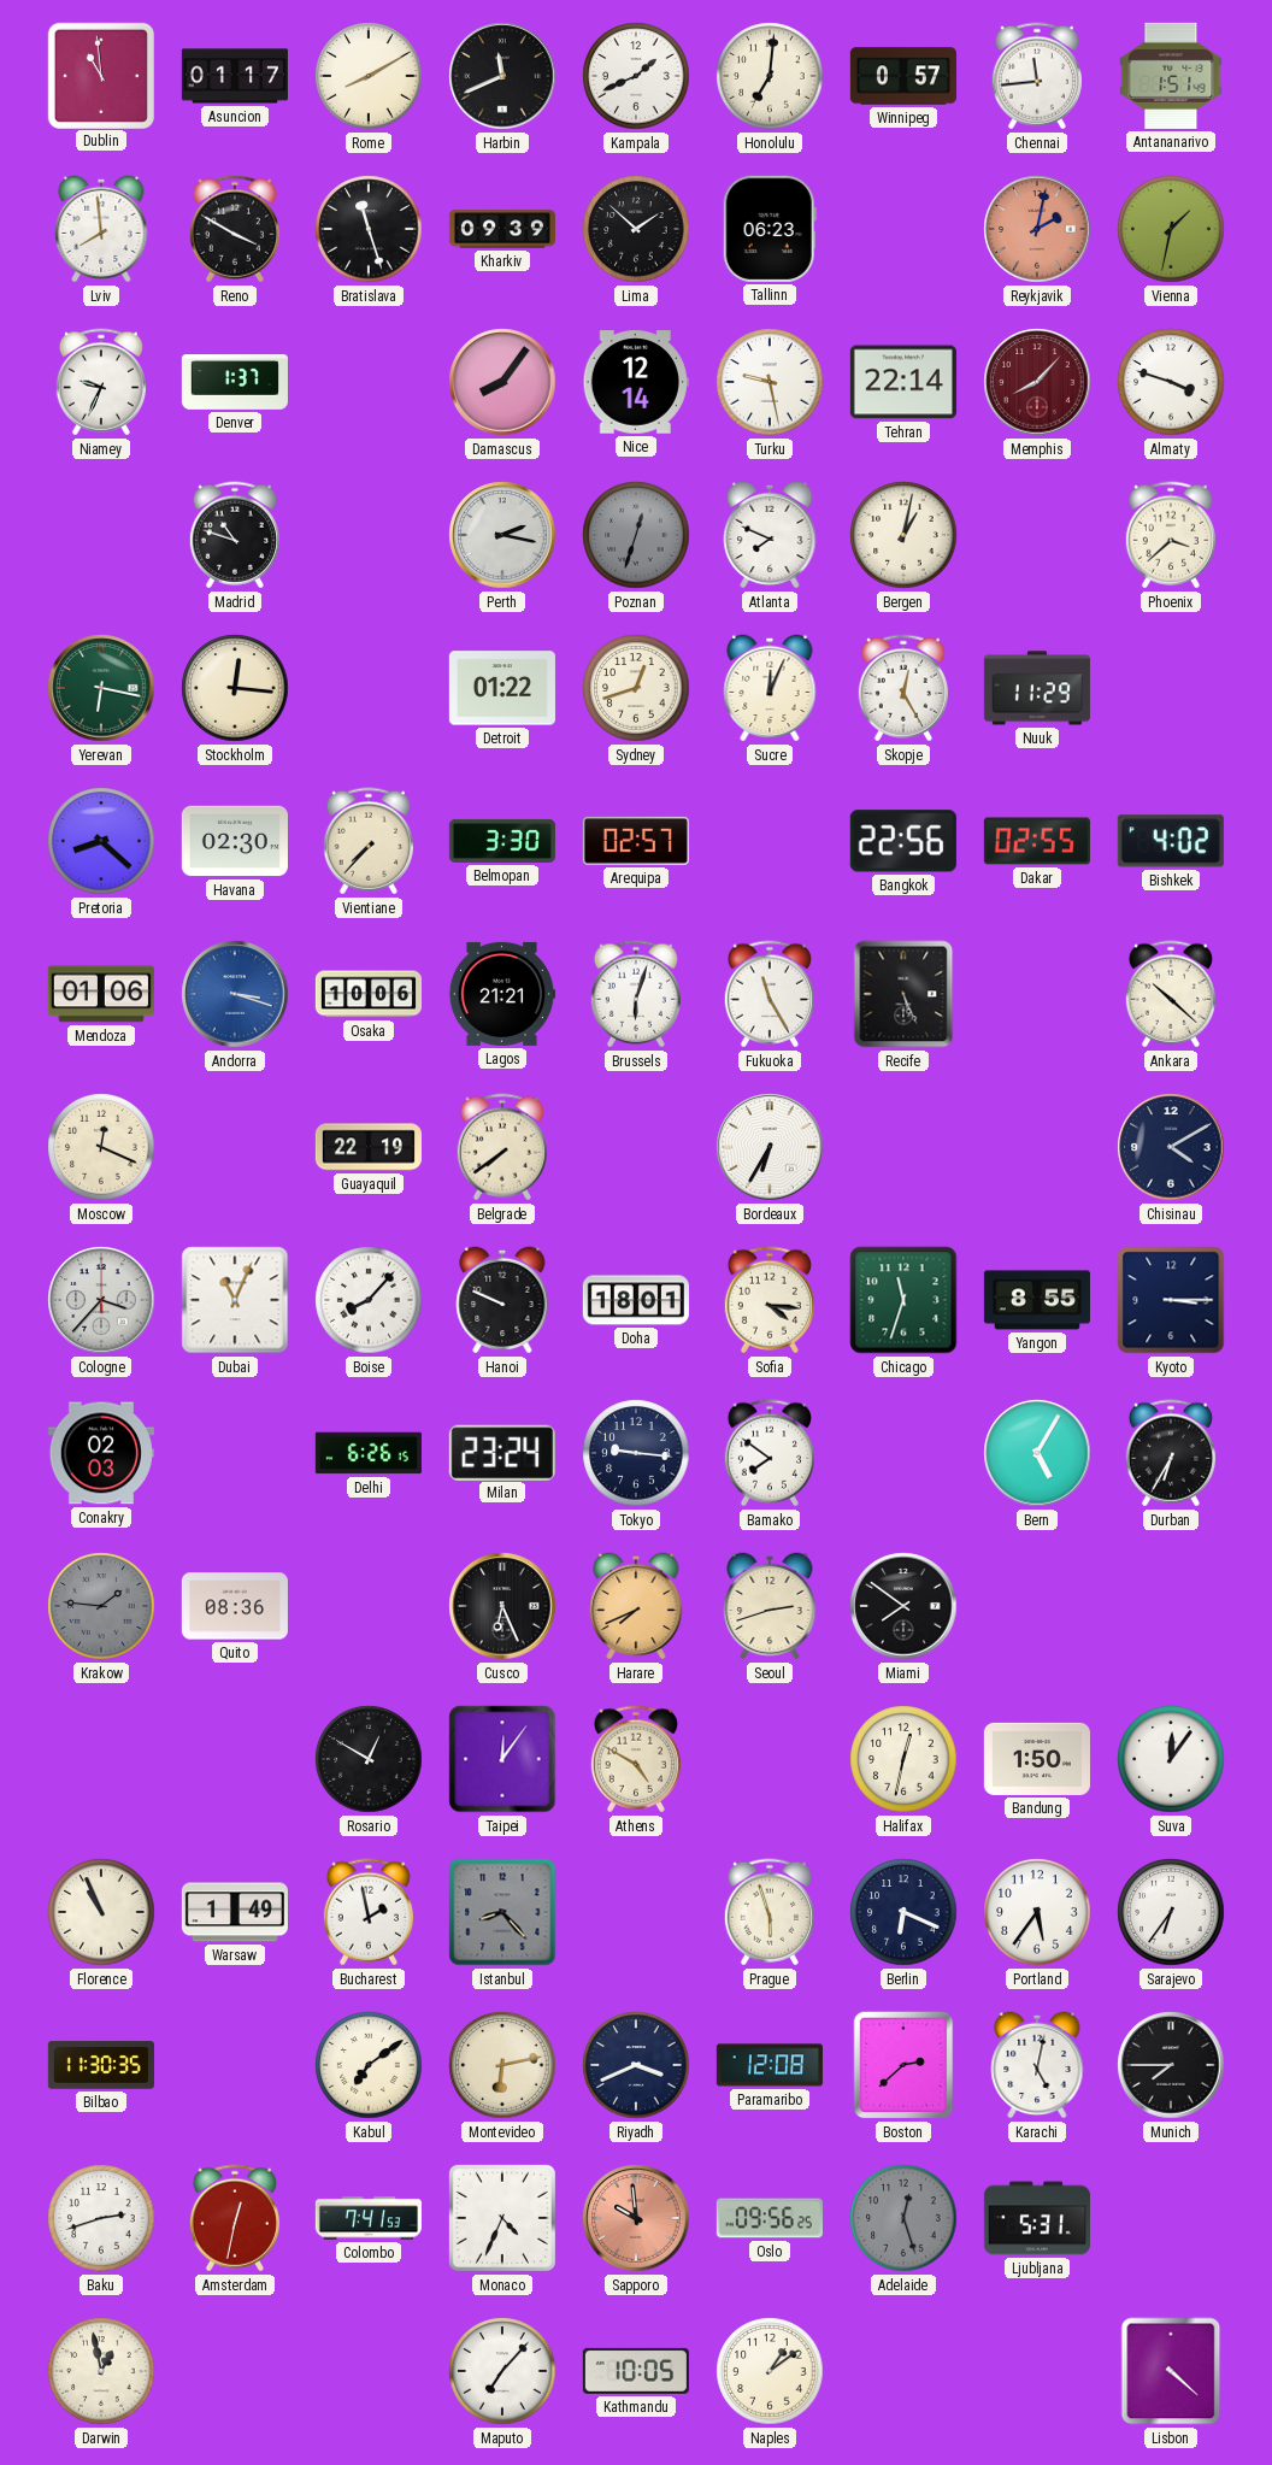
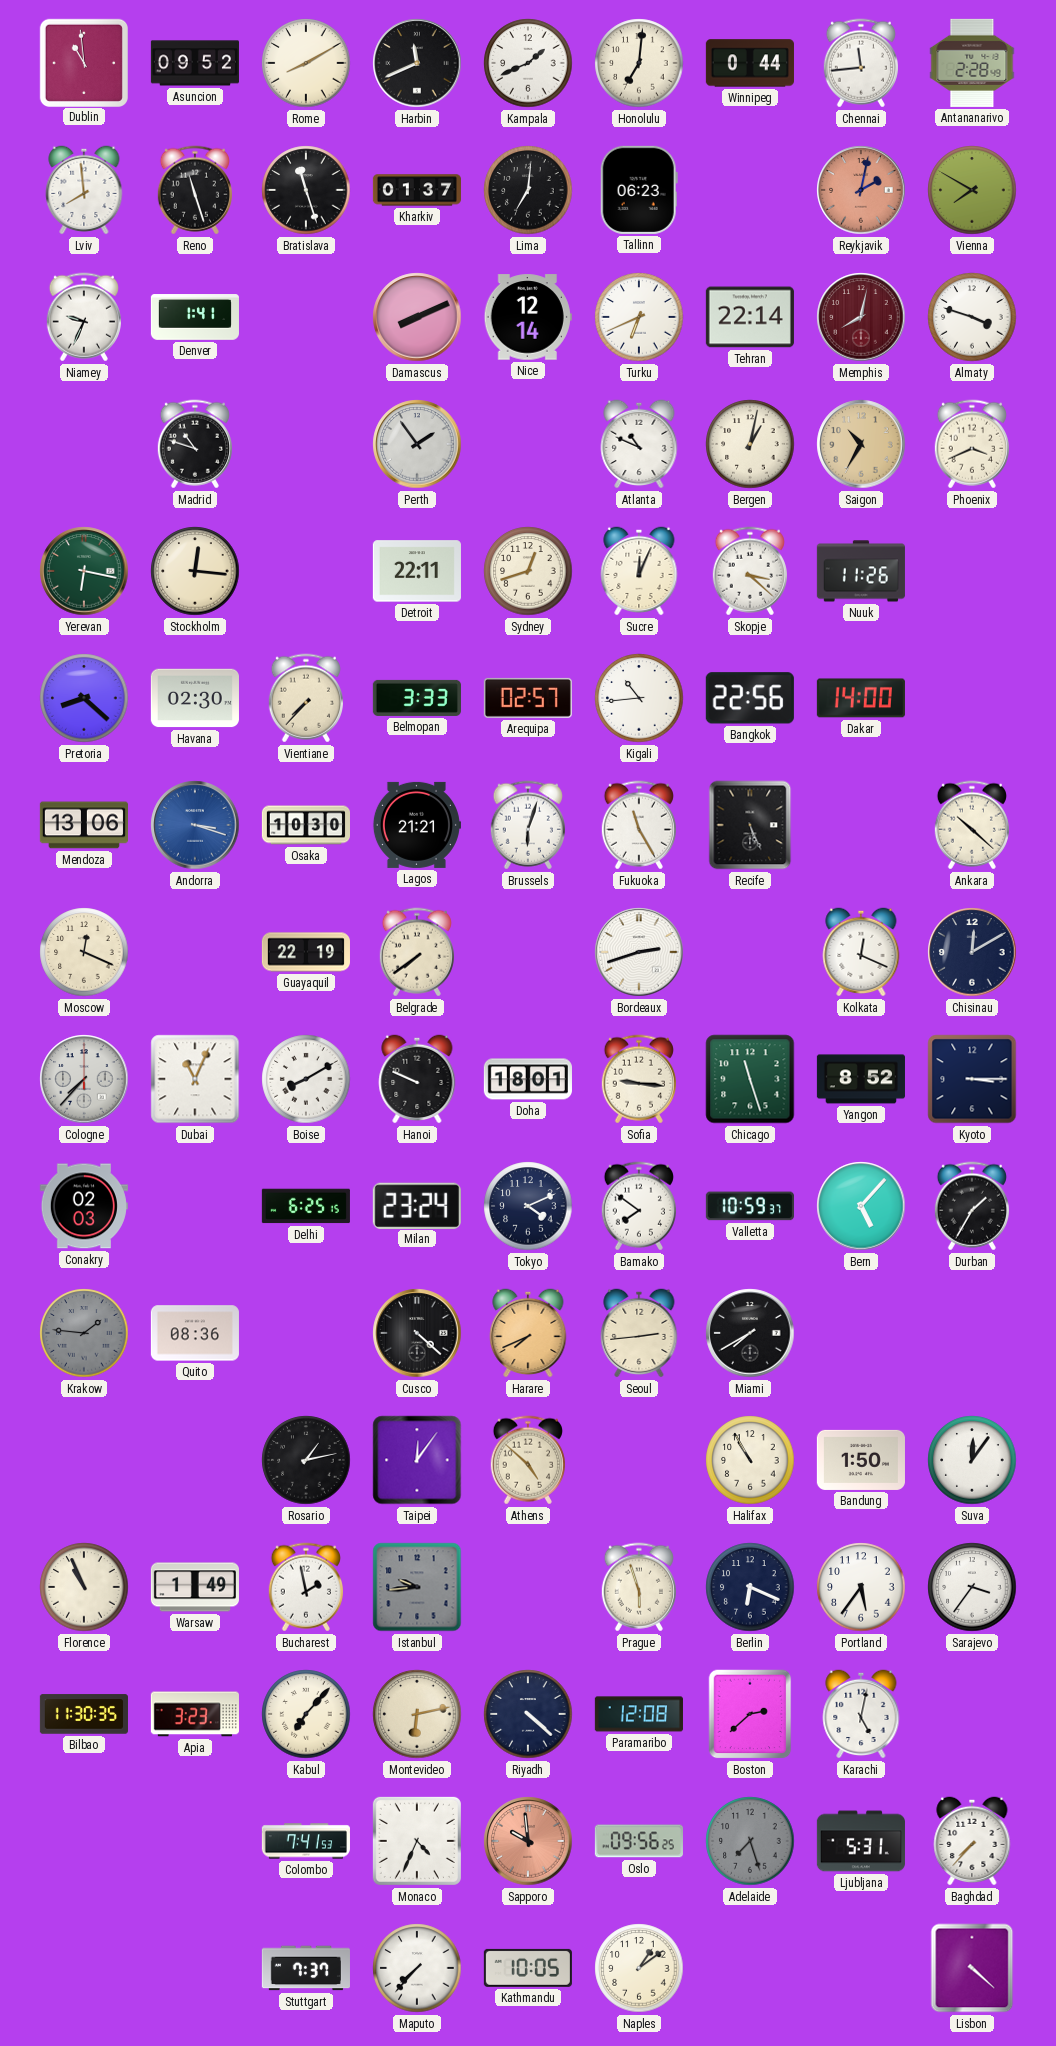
Asuncion: 01:17 -> 09:52
Winnipeg: 0:57 -> 0:44
Antananarivo: 1:51 -> 2:28
Reno: 3:50 -> 11:27
Kharkiv: 09:39 -> 01:37
Lima: 1:52 -> 7:01
Vienna: 1:32 -> 7:50
Denver: 1:37 -> 1:41
Damascus: 8:06 -> 8:11
Turku: 9:28 -> 6:41
Memphis: 8:07 -> 8:02
Perth: 2:17 -> 1:54
Poznan: 12:33 -> none
Atlanta: 7:49 -> 10:49
Saigon: none -> 10:35
Phoenix: 3:38 -> 3:41
Detroit: 01:22 -> 22:11
Skopje: 12:25 -> 3:22
Nuuk: 11:29 -> 11:26
Belmopan: 3:30 -> 3:33
Kigali: none -> 10:44
Dakar: 02:55 -> 14:00
Bishkek: 4:02 -> none
Mendoza: 01:06 -> 13:06
Osaka: 10:06 -> 10:30
Bordeaux: 6:35 -> 2:42
Kolkata: none -> 12:19
Chisinau: 4:10 -> 12:10
Cologne: 3:37 -> 7:37
Boise: 8:07 -> 8:10
Sofia: 4:16 -> 9:16
Chicago: 11:33 -> 11:27
Yangon: 8:55 -> 8:52
Delhi: 6:26 -> 6:25
Tokyo: 9:16 -> 4:11
Valletta: none -> 10:59
Bern: 5:05 -> 5:07
Durban: 6:35 -> 1:35
Cusco: 6:26 -> 4:22
Seoul: 2:42 -> 2:44
Miami: 7:51 -> 7:40
Rosario: 12:50 -> 1:13
Athens: 4:50 -> 4:52
Halifax: 12:32 -> 10:55
Istanbul: 8:23 -> 9:44
Sarajevo: 6:36 -> 3:36
Apia: none -> 3:23
Kabul: 7:09 -> 7:07
Riyadh: 3:41 -> 4:22
Munich: 7:45 -> none
Baku: 2:42 -> none
Amsterdam: 12:32 -> none
Adelaide: 12:27 -> 7:27
Baghdad: none -> 7:37
Darwin: 12:58 -> none
Stuttgart: none -> 7:37
Maputo: 7:07 -> 7:37
